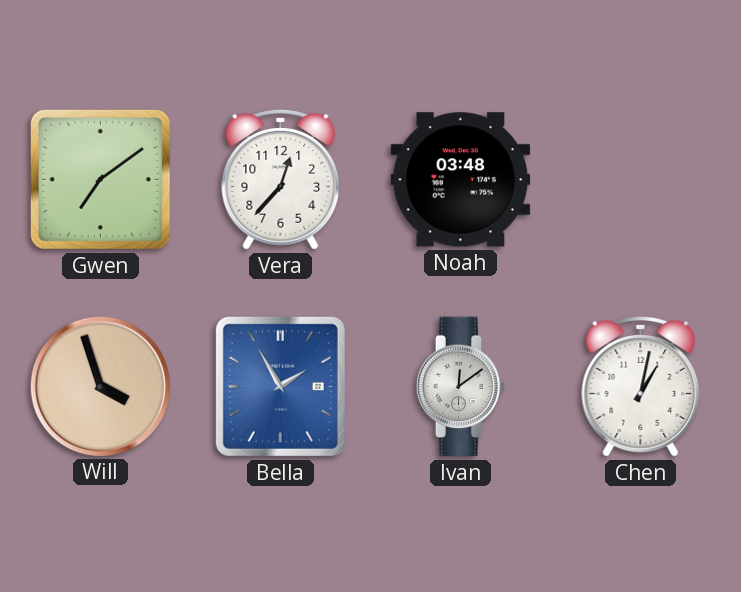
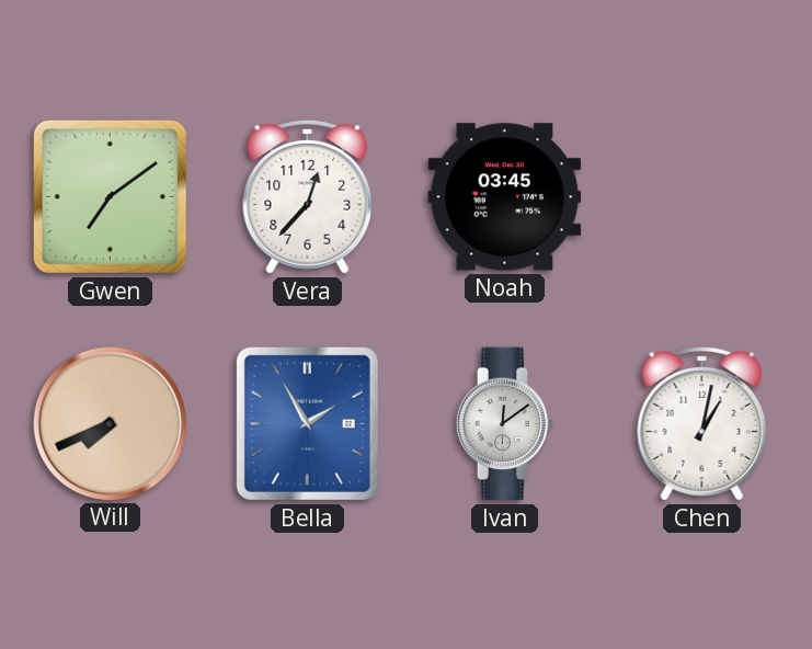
Noah: 03:48 -> 03:45
Will: 3:57 -> 7:41
